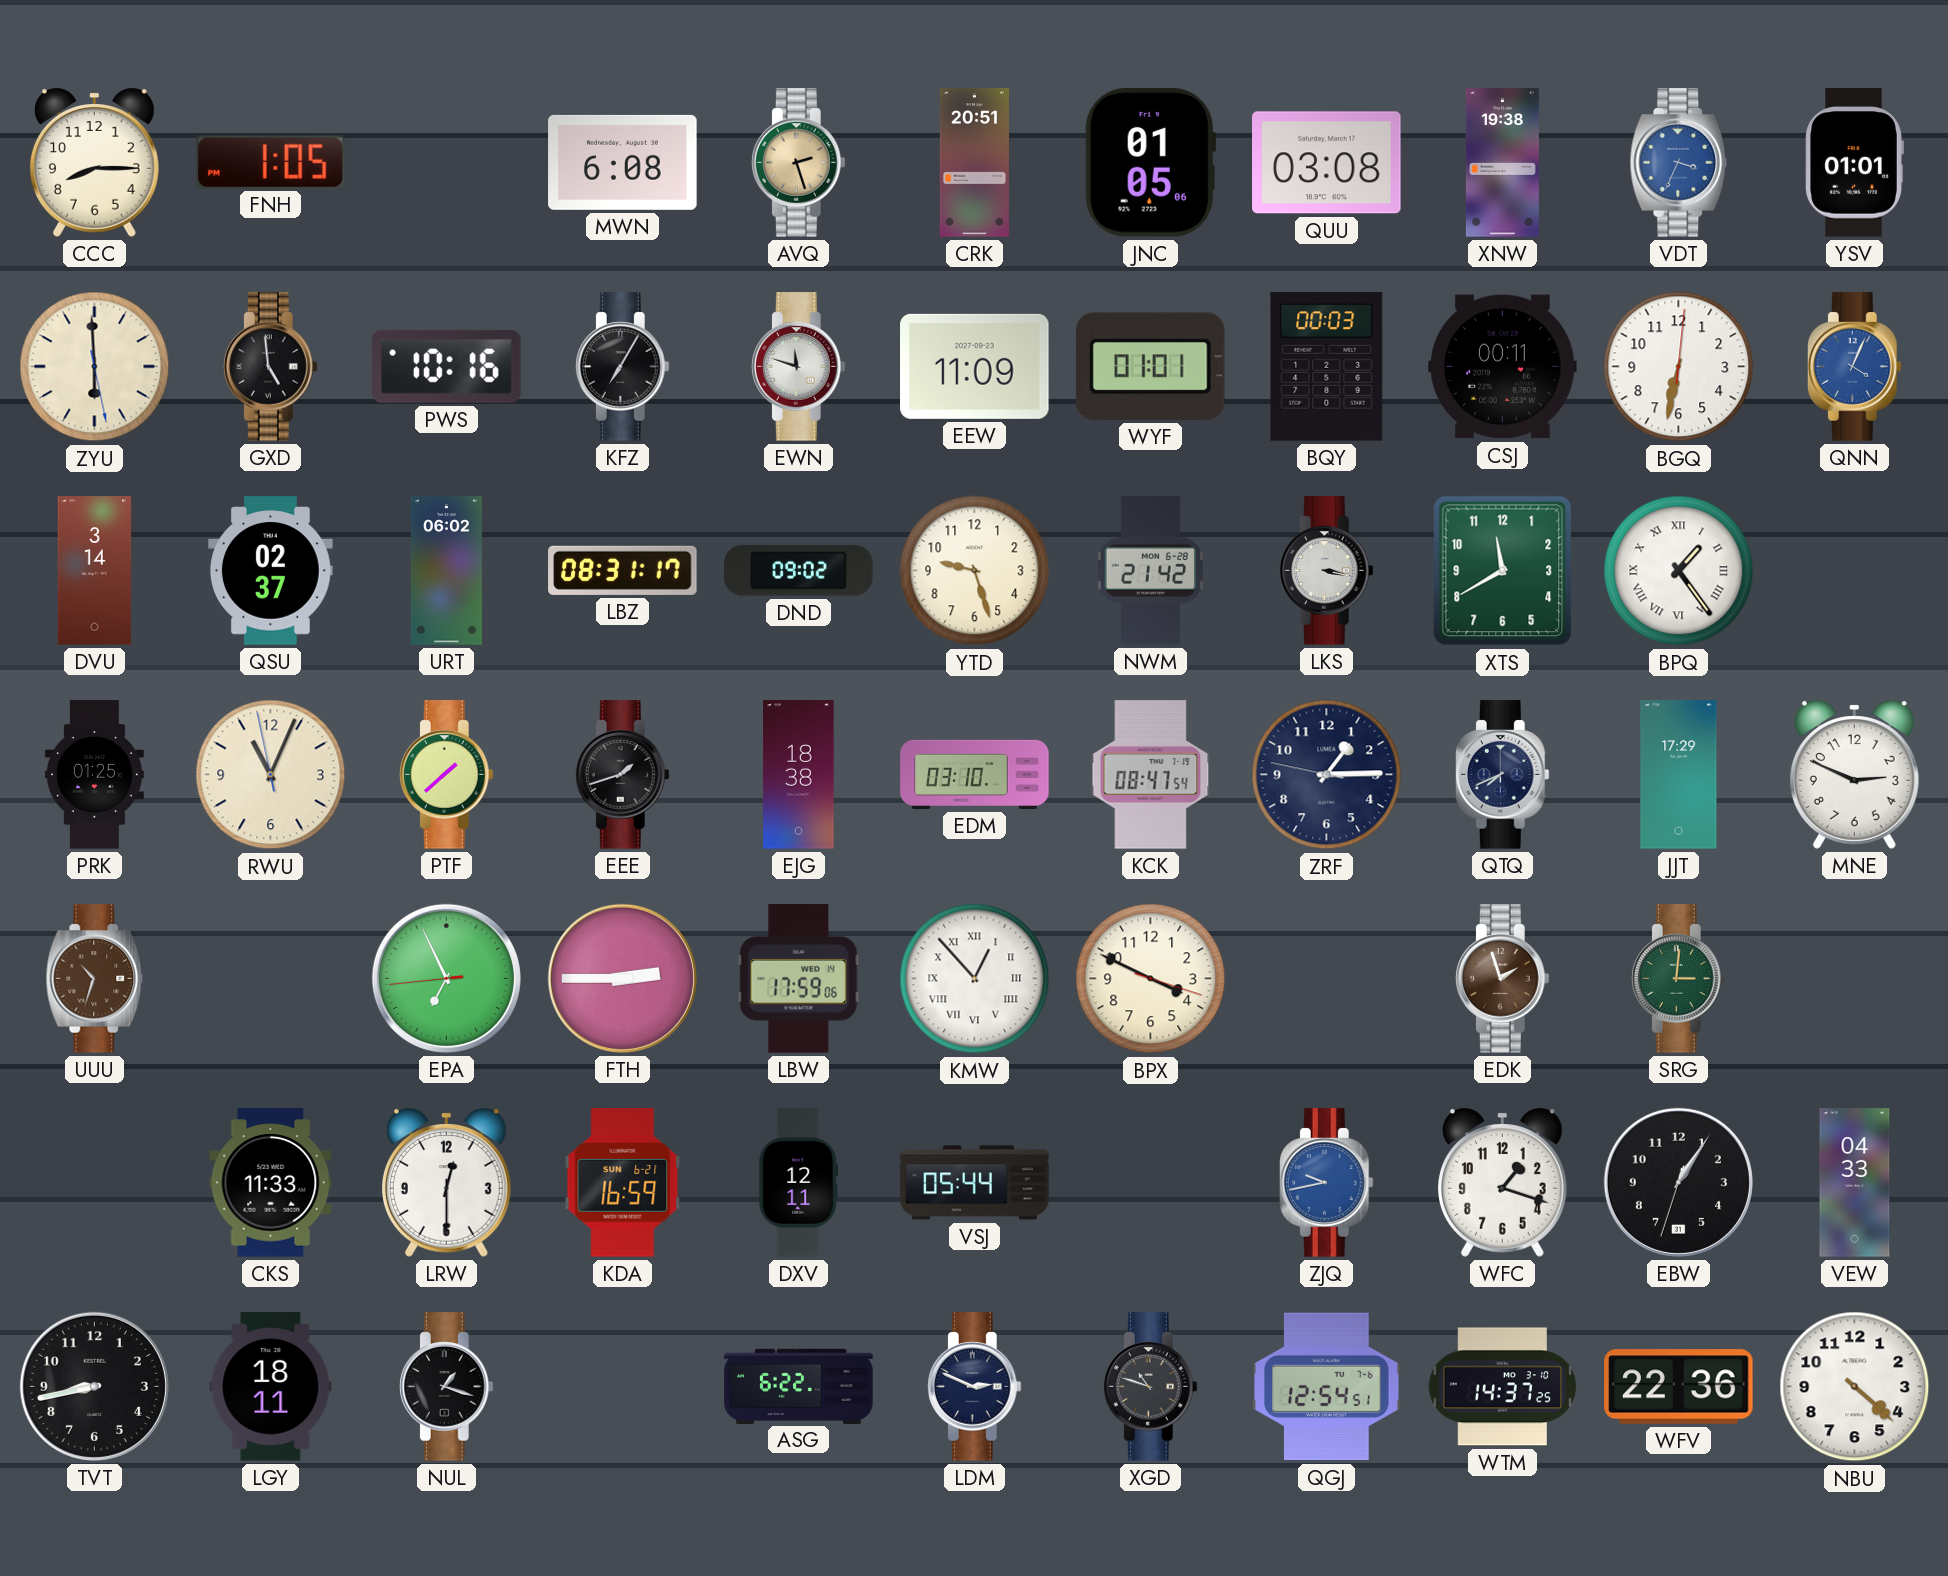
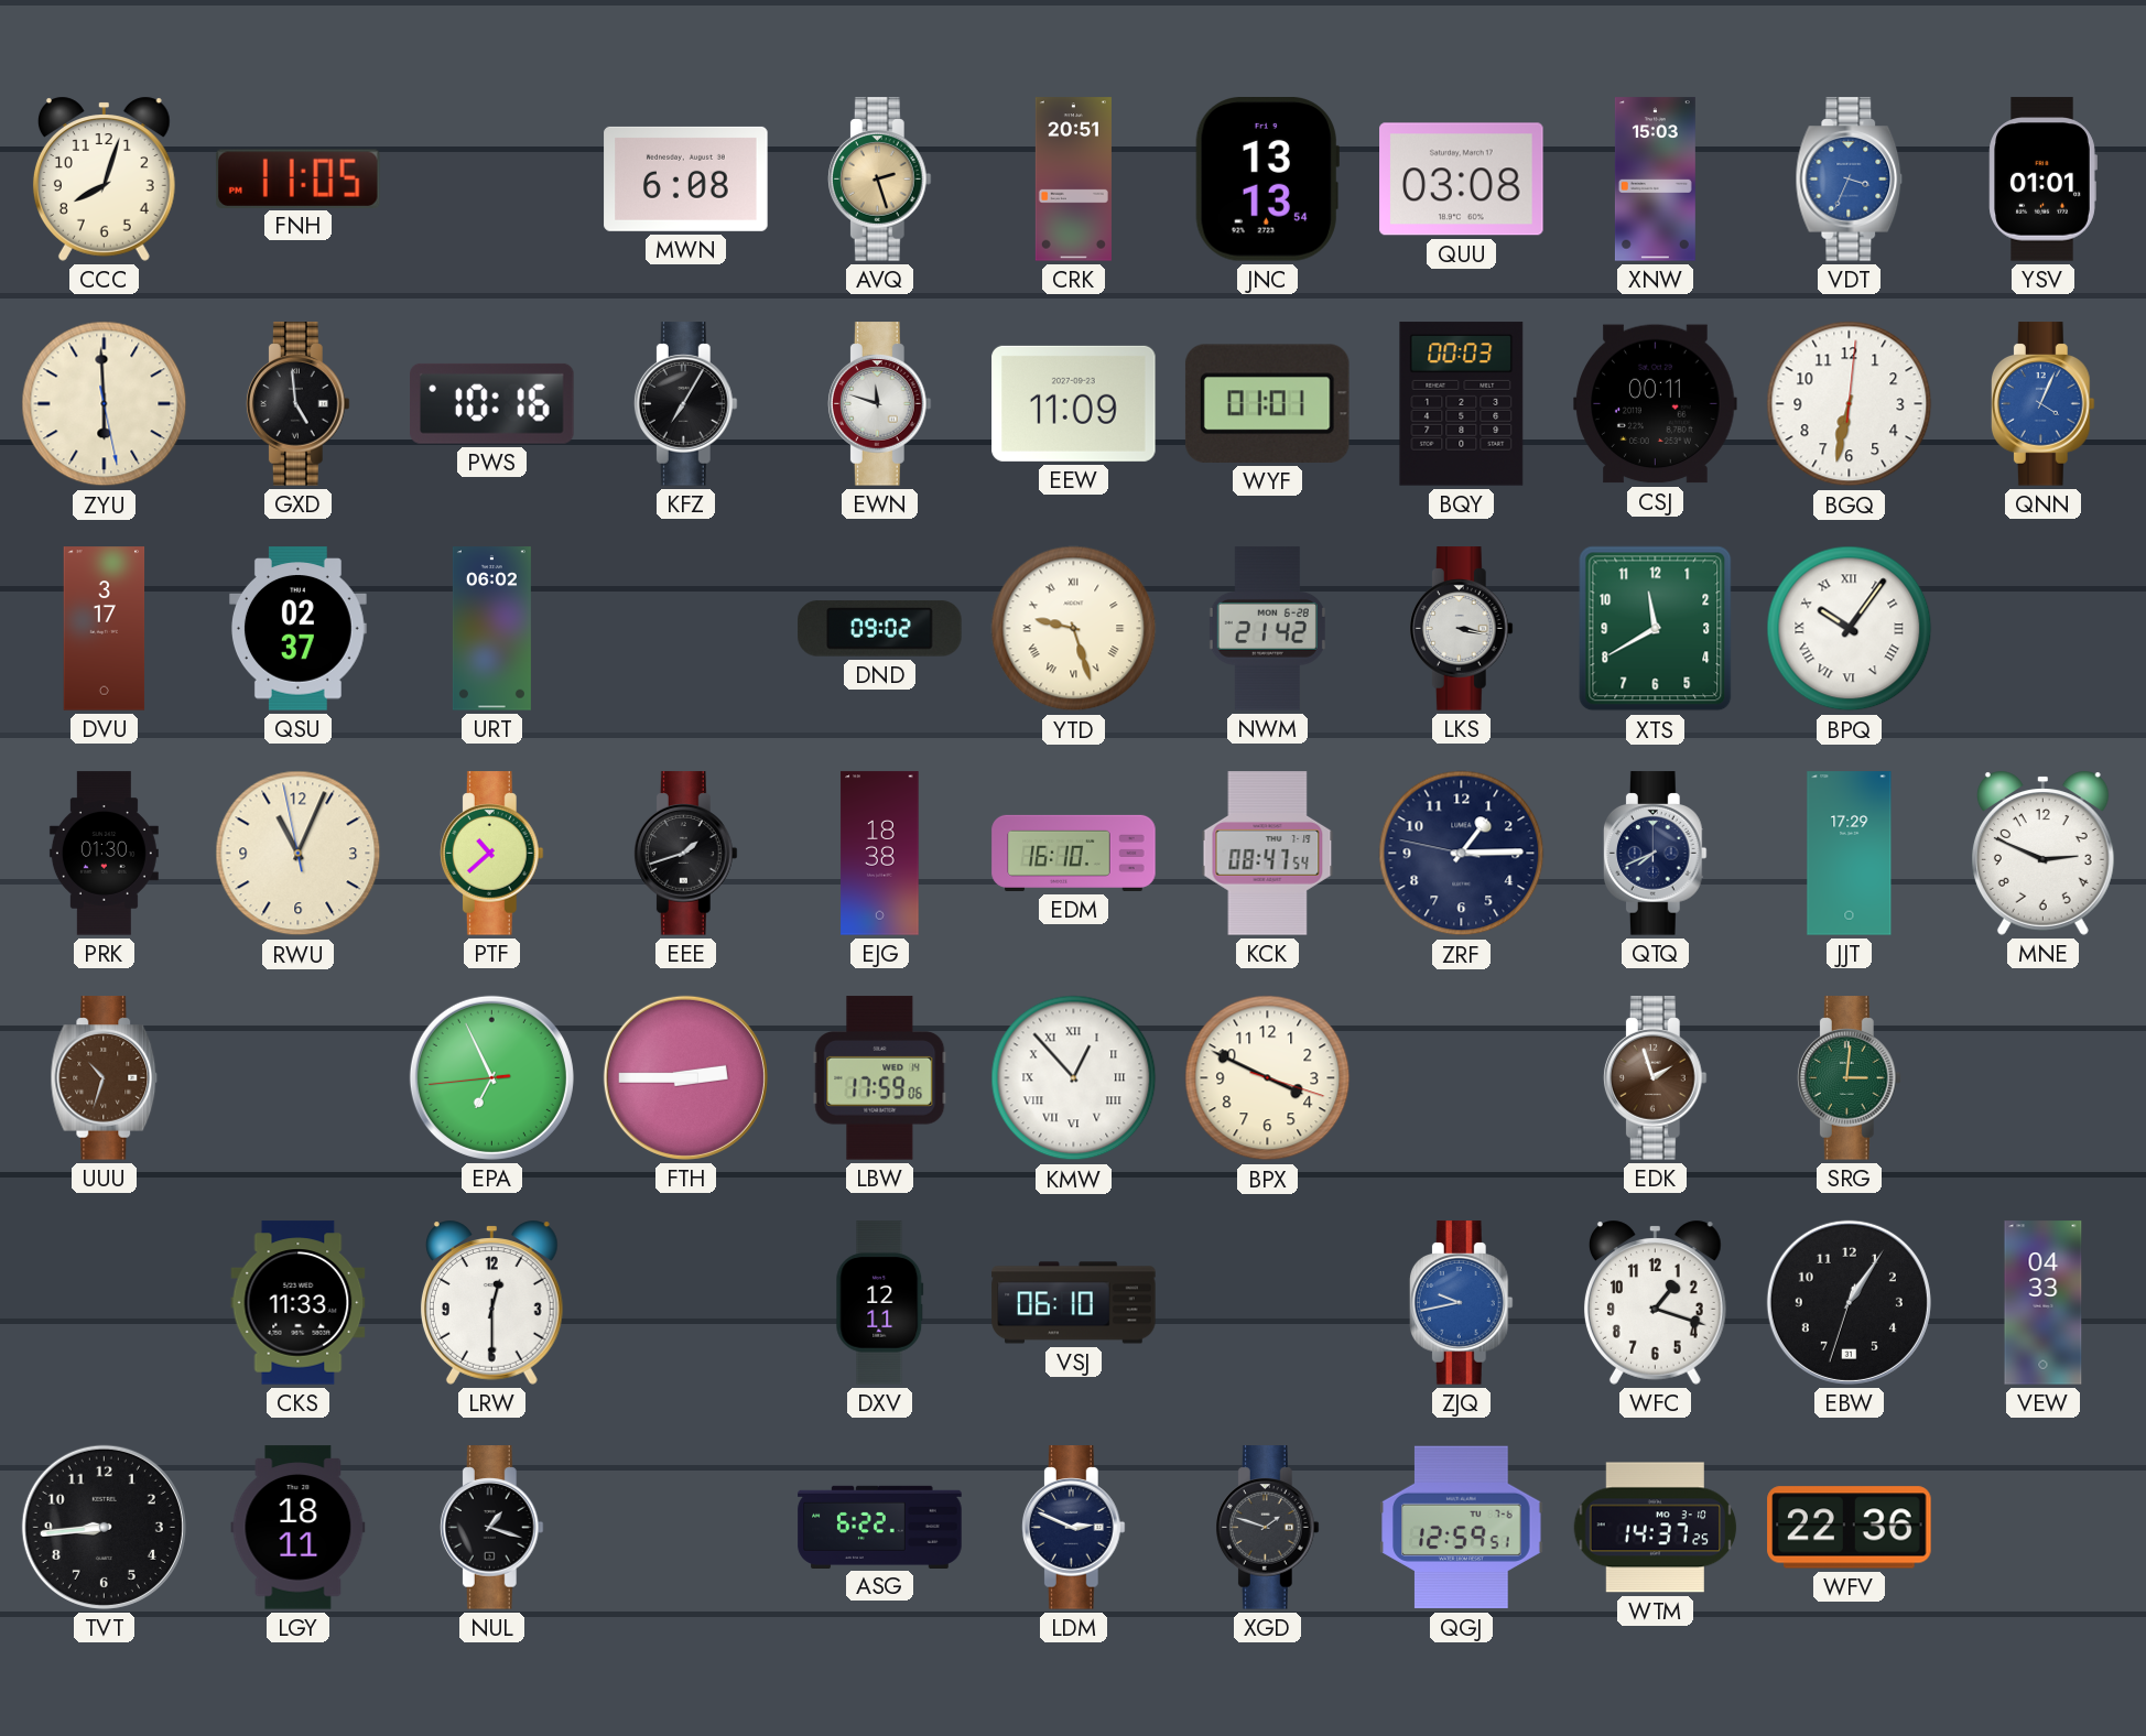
CCC: 8:15 -> 8:03
FNH: 1:05 -> 11:05
JNC: 01:05 -> 13:13
XNW: 19:38 -> 15:03
DVU: 3:14 -> 3:17
LBZ: 08:31 -> none
YTD numerals: Arabic -> Roman
BPQ: 1:24 -> 10:06
PRK: 01:25 -> 01:30
PTF: 1:38 -> 10:38
EDM: 03:10 -> 16:10
KDA: 16:59 -> none
VSJ: 05:44 -> 06:10
TVT: 8:43 -> 8:44
XGD: 10:48 -> 1:48
QGJ: 12:54 -> 12:59
NBU: 4:22 -> none
